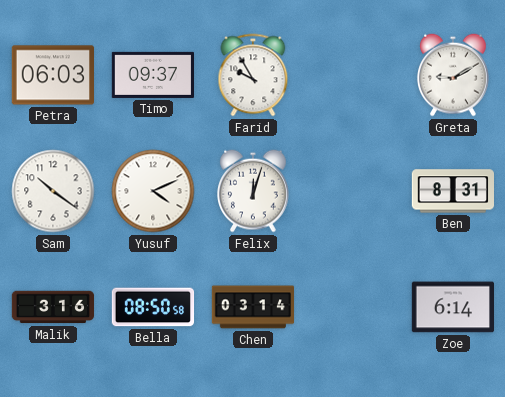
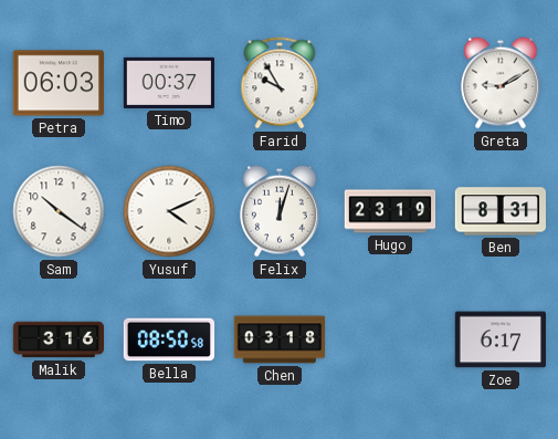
Timo: 09:37 -> 00:37
Hugo: none -> 23:19
Chen: 03:14 -> 03:18
Zoe: 6:14 -> 6:17
